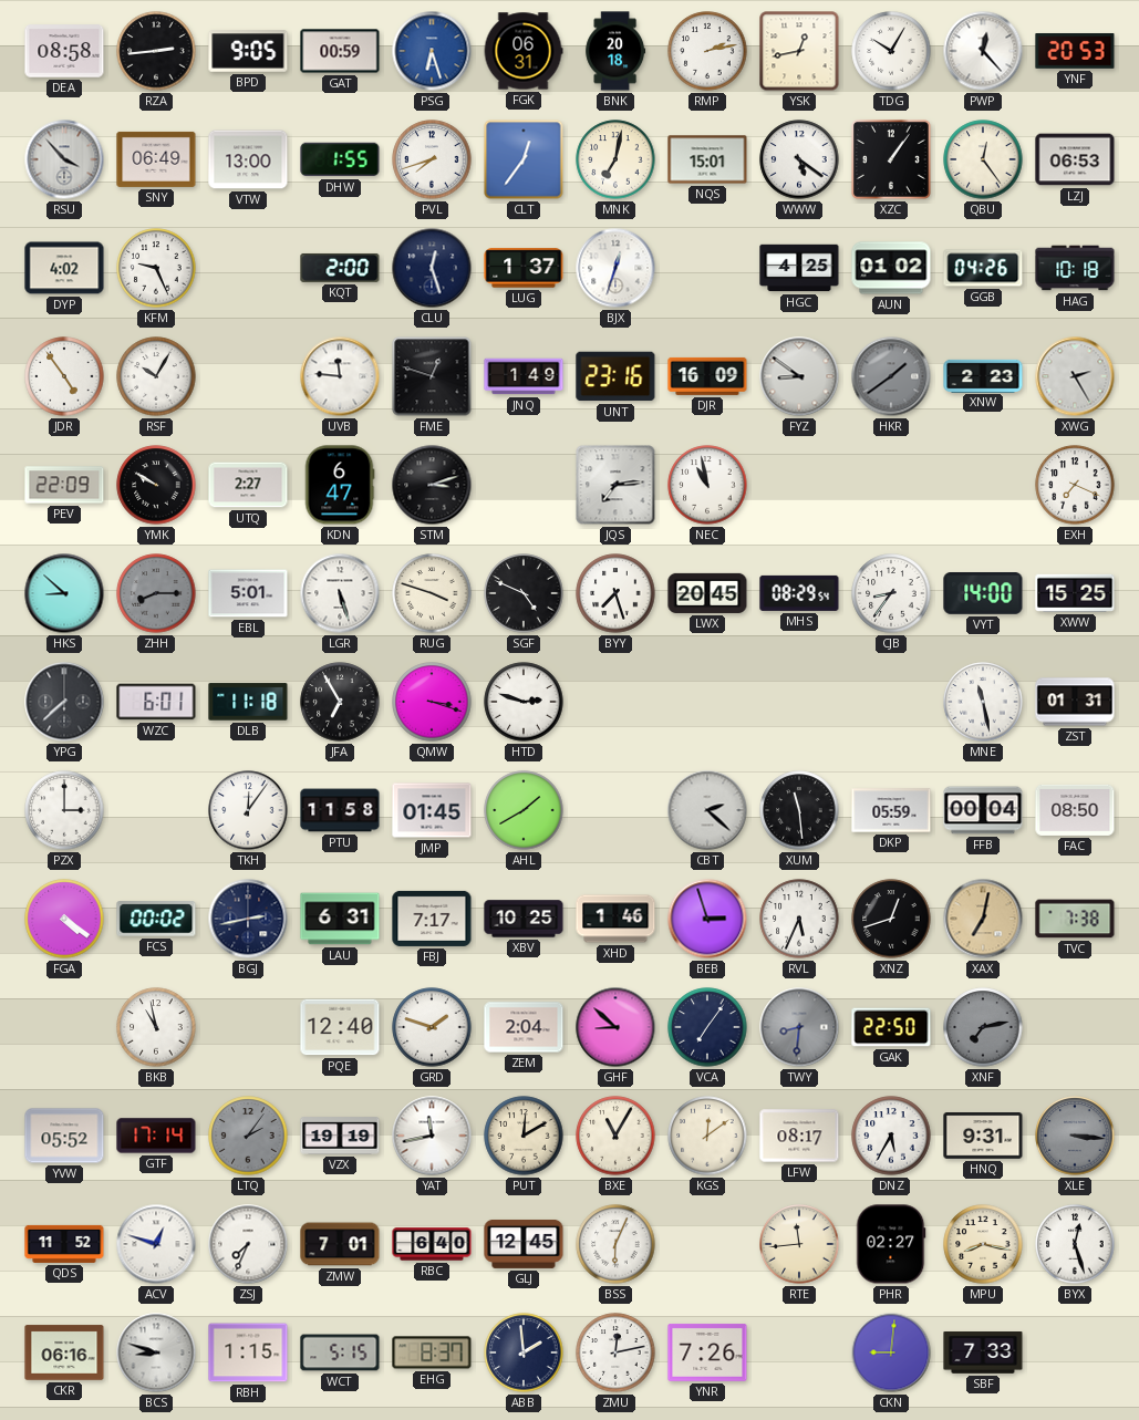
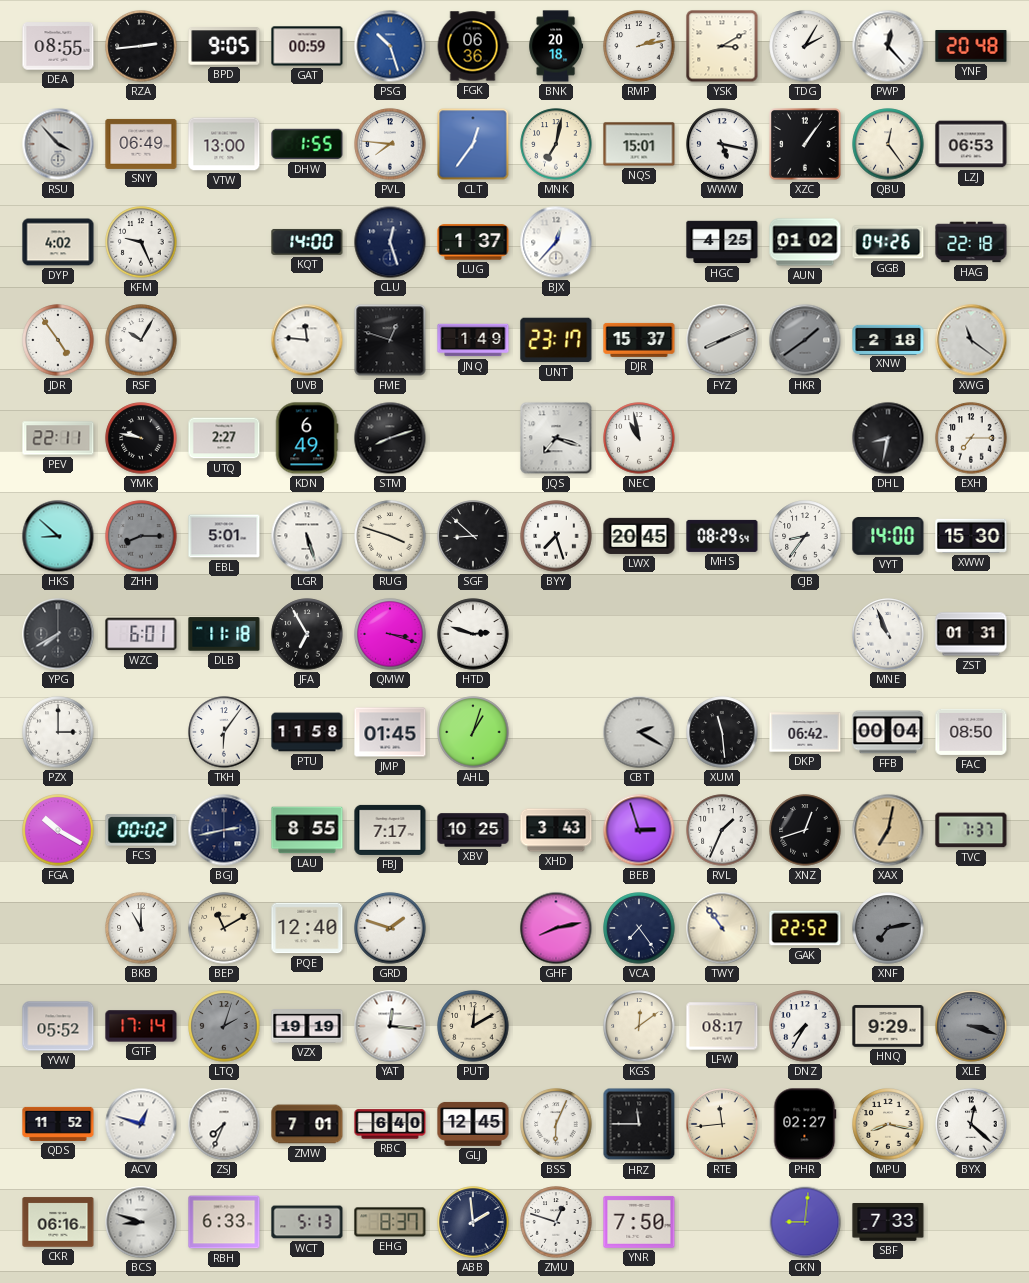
DEA: 08:58 -> 08:55
PSG: 6:27 -> 10:27
FGK: 06:31 -> 06:36
YSK: 12:43 -> 3:10
TDG: 10:05 -> 2:05
YNF: 20:53 -> 20:48
PVL: 7:42 -> 7:46
WWW: 5:21 -> 5:17
KQT: 2:00 -> 14:00
BJX: 12:33 -> 12:37
HAG: 10:18 -> 22:18
UNT: 23:16 -> 23:17
DJR: 16:09 -> 15:37
FYZ: 8:51 -> 8:11
XNW: 2:23 -> 2:18
XWG: 2:25 -> 11:21
PEV: 22:09 -> 22:11
YMK: 9:50 -> 9:47
KDN: 6:47 -> 6:49
STM: 3:12 -> 8:12
JQS: 7:14 -> 7:18
DHL: none -> 8:32
EXH: 7:19 -> 7:15
SGF: 4:49 -> 8:52
XWW: 15:25 -> 15:30
YPG: 7:38 -> 7:40
MNE: 11:28 -> 10:56
TKH: 12:06 -> 6:06
AHL: 1:40 -> 1:03
CBT: 2:22 -> 2:20
DKP: 05:59 -> 06:42
FGA: 4:21 -> 10:20
LAU: 6:31 -> 8:55
XHD: 1:46 -> 3:43
RVL: 5:34 -> 1:34
TVC: 7:38 -> 7:37
BKB: 10:58 -> 11:00
BEP: none -> 11:10
ZEM: 2:04 -> none
GHF: 8:52 -> 8:13
VCA: 7:06 -> 7:24
TWY: 8:31 -> 10:54
TWY dial: grey -> cream
GAK: 22:50 -> 22:52
LTQ: 2:06 -> 2:03
YAT: 11:43 -> 12:16
BXE: 11:05 -> none
DNZ: 5:35 -> 7:35
HNQ: 9:31 -> 9:29
XLE: 3:16 -> 3:18
HRZ: none -> 11:45
BYX: 12:27 -> 12:22
RBH: 1:15 -> 6:33
WCT: 5:15 -> 5:13
ZMU: 12:13 -> 12:48
YNR: 7:26 -> 7:50
